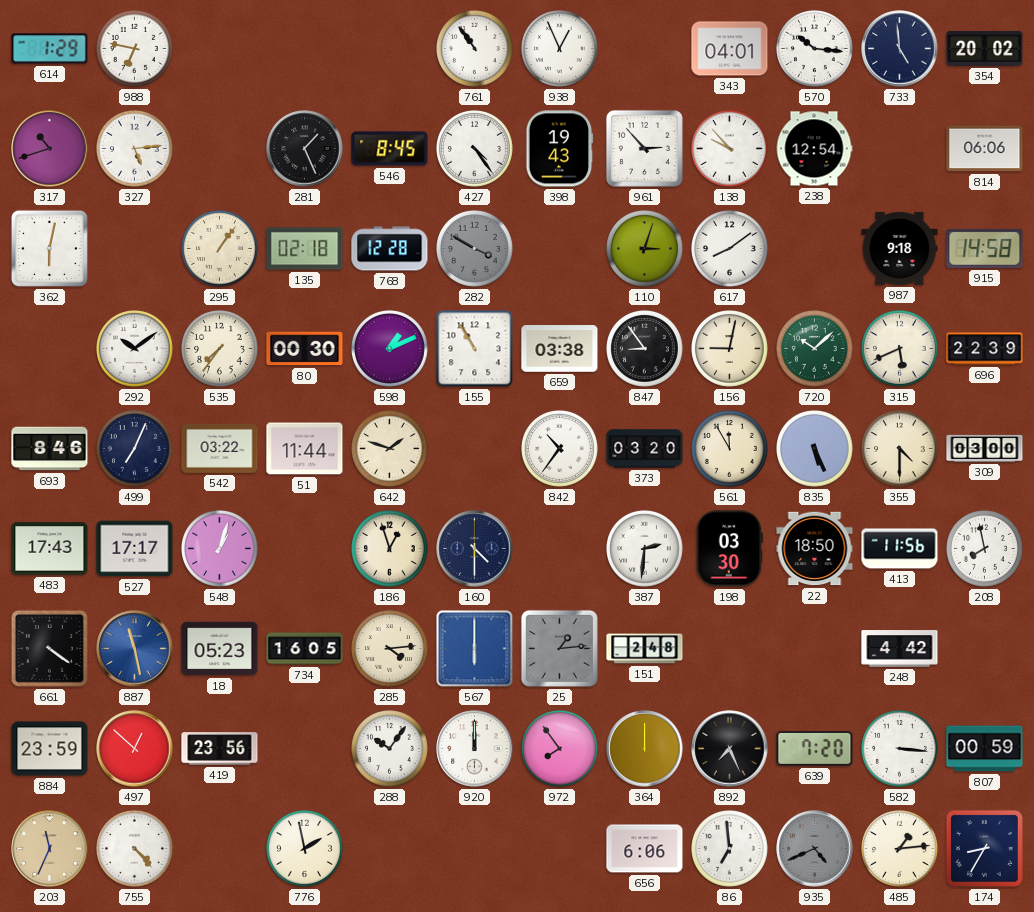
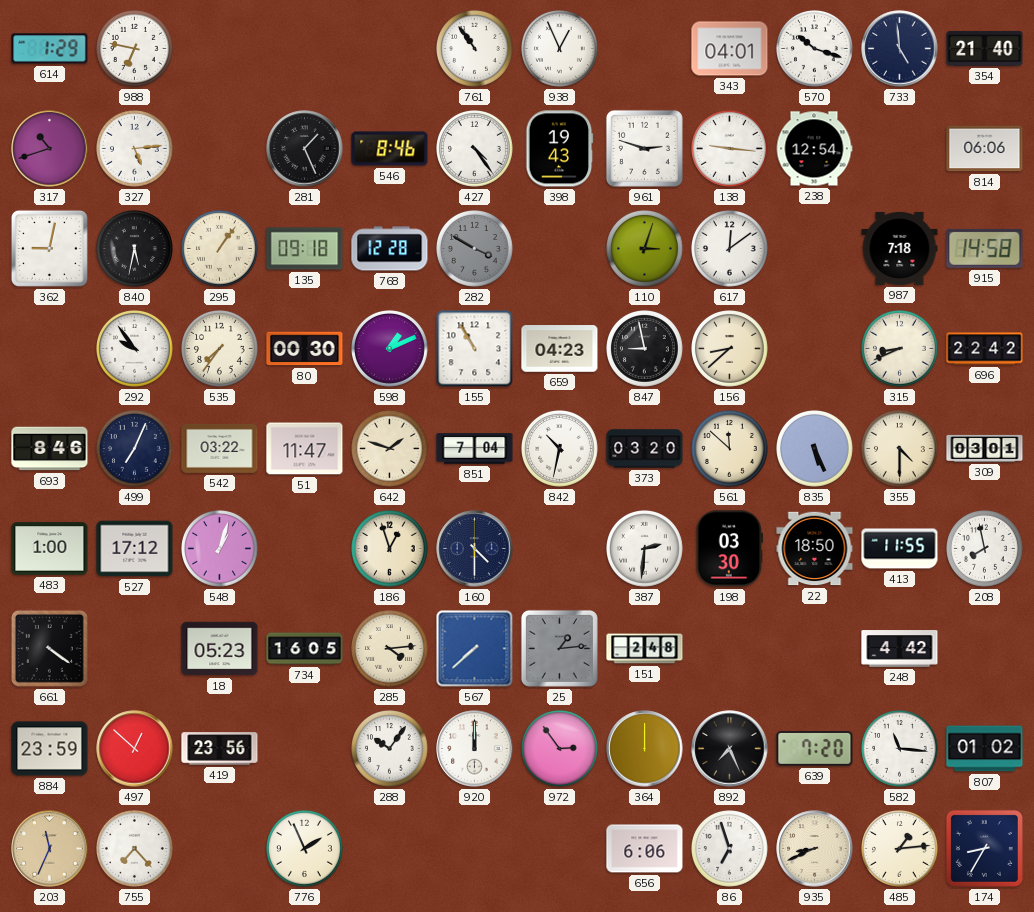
570: 10:16 -> 10:18
354: 20:02 -> 21:40
546: 8:45 -> 8:46
961: 2:53 -> 2:48
138: 9:53 -> 9:16
362: 6:02 -> 9:02
840: none -> 5:32
135: 02:18 -> 09:18
617: 8:09 -> 12:09
987: 9:18 -> 7:18
292: 10:09 -> 9:54
659: 03:38 -> 04:23
847: 8:54 -> 8:58
156: 9:02 -> 8:38
720: 10:08 -> none
315: 5:41 -> 8:41
696: 22:39 -> 22:42
51: 11:44 -> 11:47
851: none -> 7:04
842: 10:36 -> 10:32
561: 11:55 -> 11:52
309: 03:00 -> 03:01
483: 17:43 -> 1:00
527: 17:17 -> 17:12
413: 11:56 -> 11:55
887: 11:28 -> none
567: 6:00 -> 7:38
972: 7:54 -> 2:54
582: 3:16 -> 11:16
807: 00:59 -> 01:02
755: 4:23 -> 7:23
776: 1:58 -> 1:56
86: 6:59 -> 6:57
935: 4:41 -> 8:41
935 dial: grey -> cream
